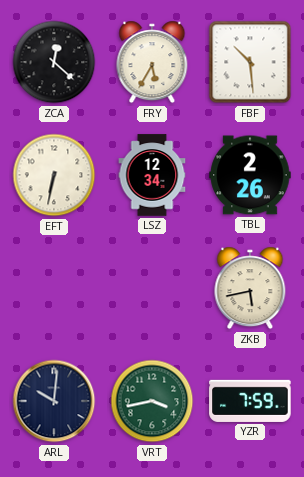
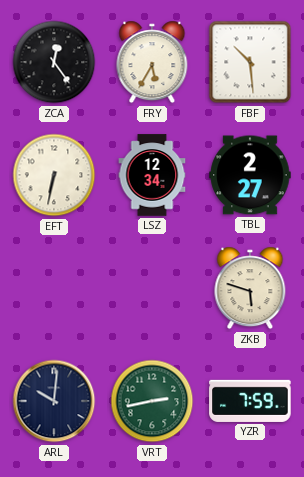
ZCA: 12:22 -> 12:24
TBL: 2:26 -> 2:27
ZKB: 5:43 -> 5:48
VRT: 3:43 -> 2:43
